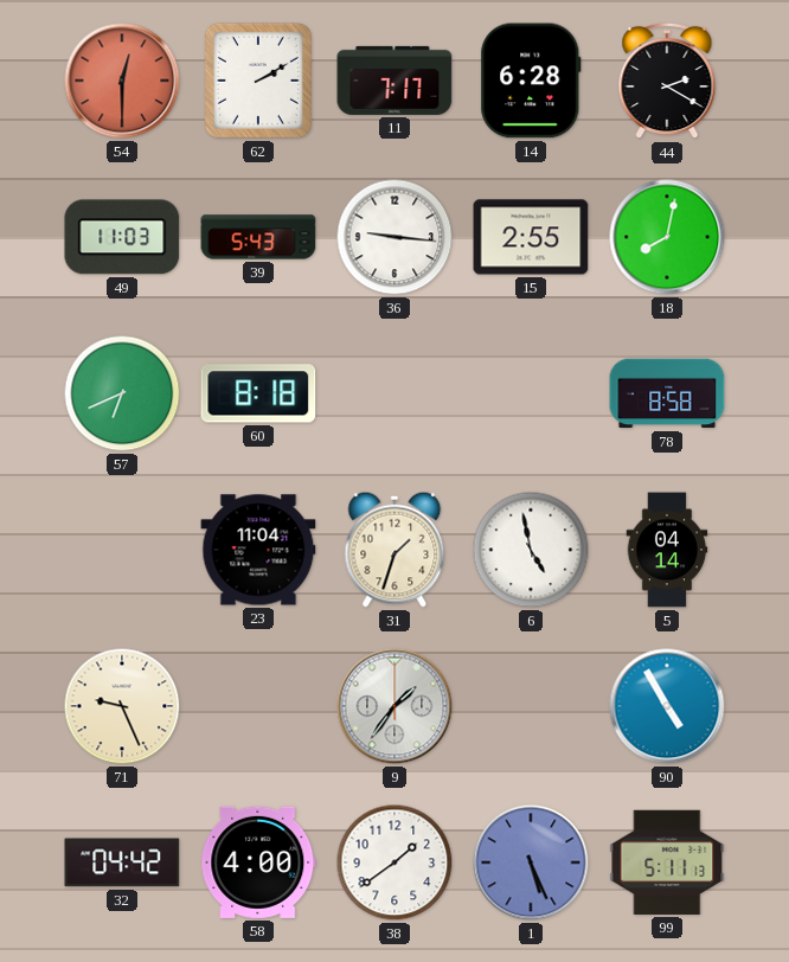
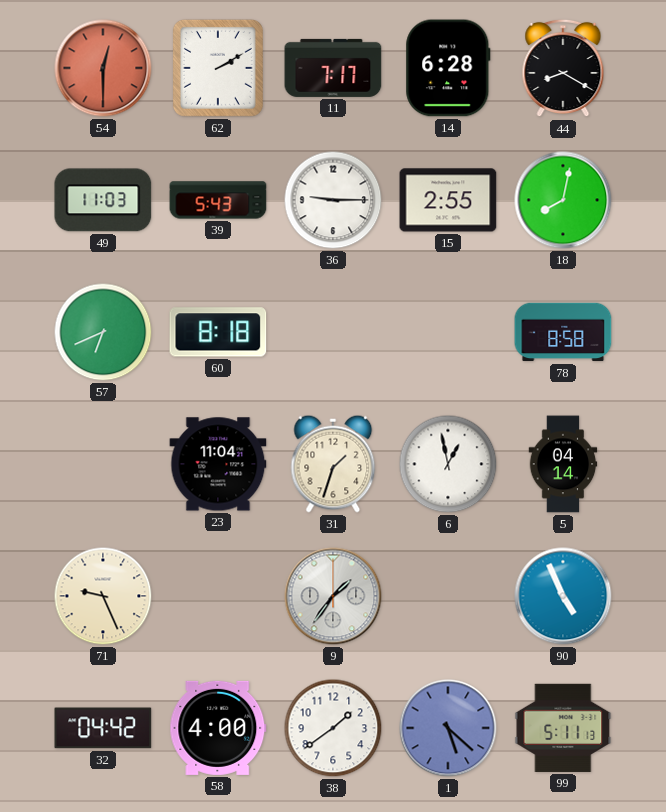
44: 2:20 -> 8:20
36: 9:16 -> 9:15
6: 4:58 -> 12:58
90: 4:55 -> 4:56
1: 5:26 -> 5:22
